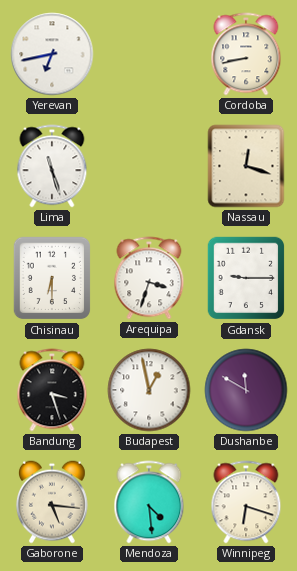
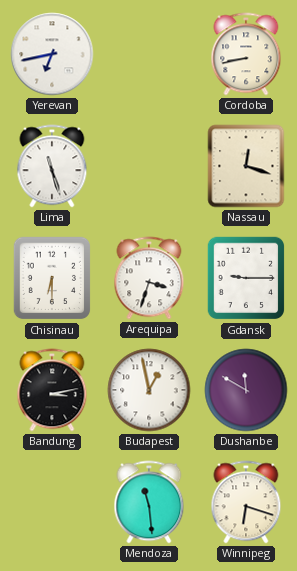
Bandung: 3:27 -> 3:13
Gaborone: 5:16 -> none
Mendoza: 4:29 -> 11:29
